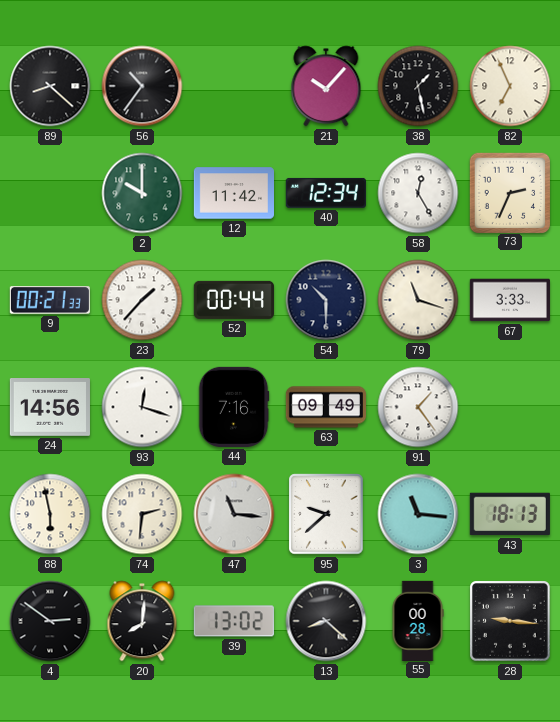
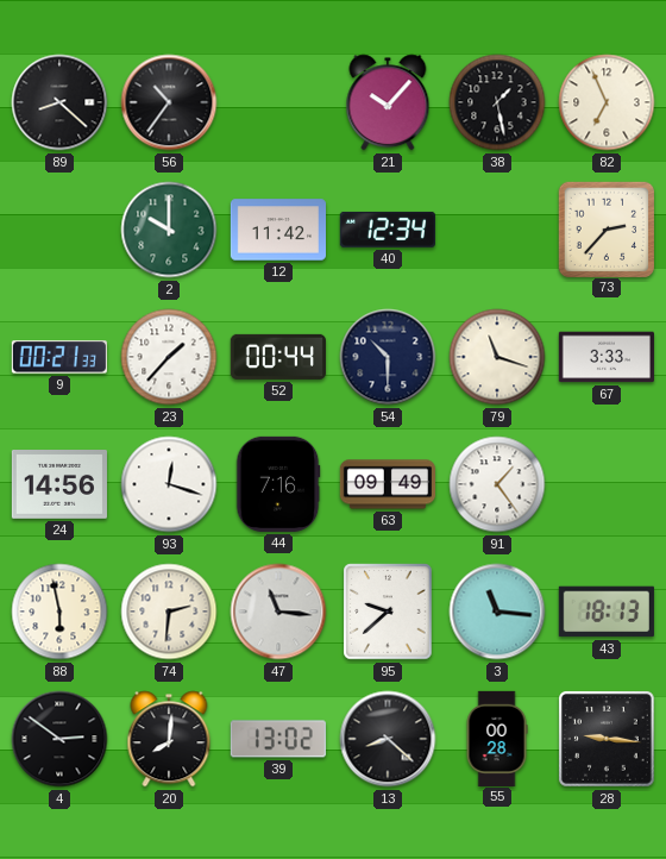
58: 12:25 -> none
73: 2:34 -> 2:37
